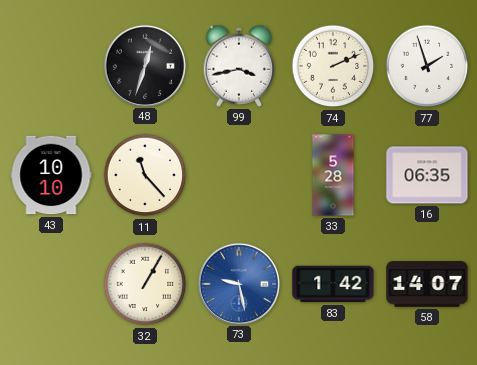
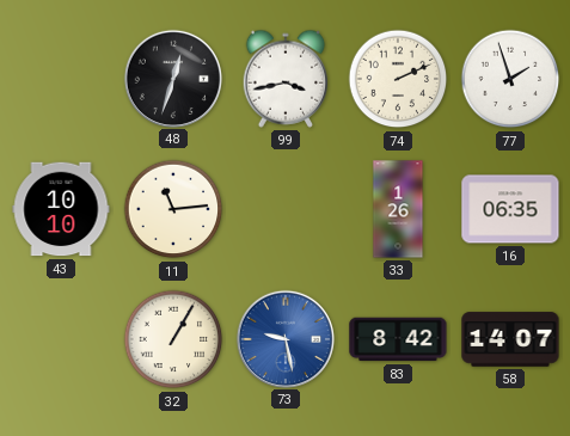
11: 11:23 -> 11:14
33: 5:28 -> 1:26
83: 1:42 -> 8:42
